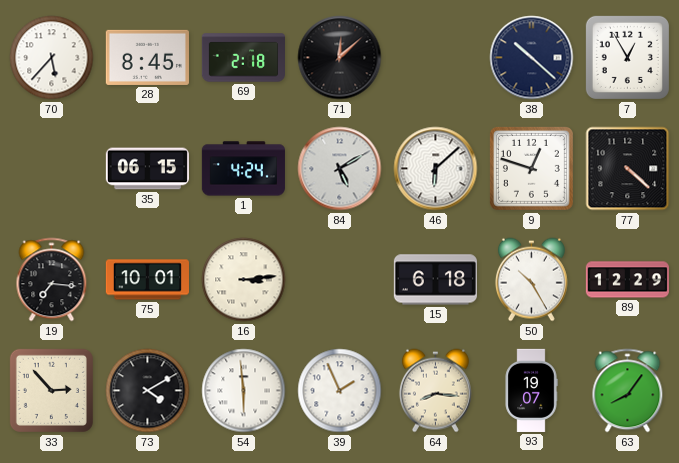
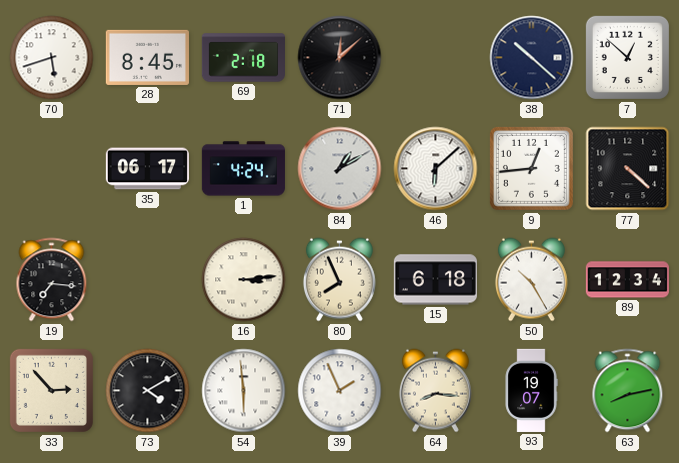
70: 5:37 -> 5:42
7: 12:55 -> 12:52
35: 06:15 -> 06:17
84: 5:10 -> 1:10
9: 12:48 -> 12:44
75: 10:01 -> none
80: none -> 7:56
89: 12:29 -> 12:34
63: 8:06 -> 8:13
